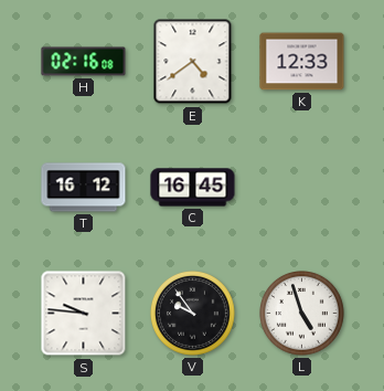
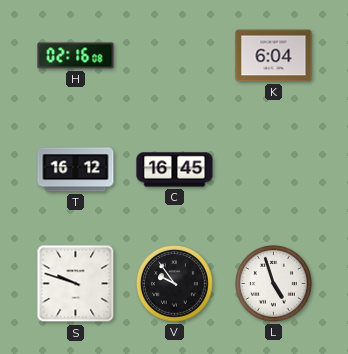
E: 4:39 -> none
K: 12:33 -> 6:04
S: 9:46 -> 9:48
